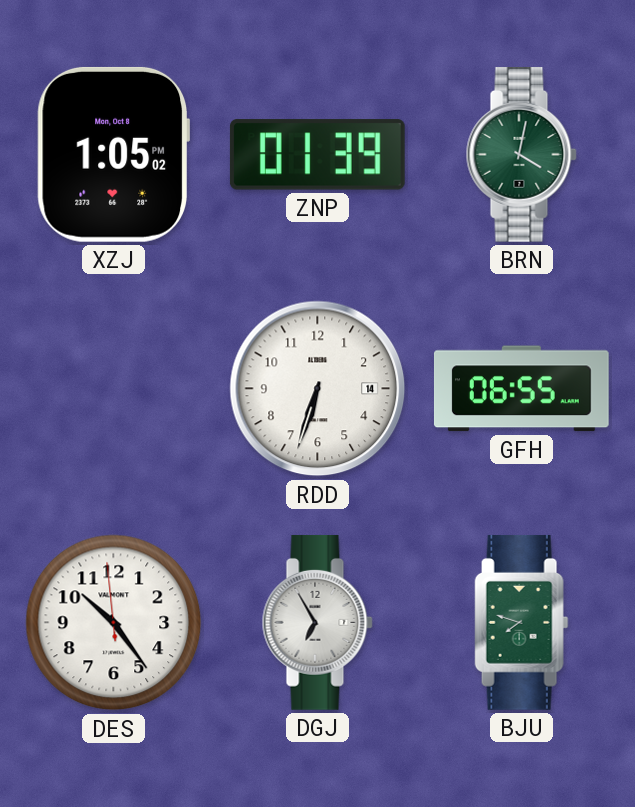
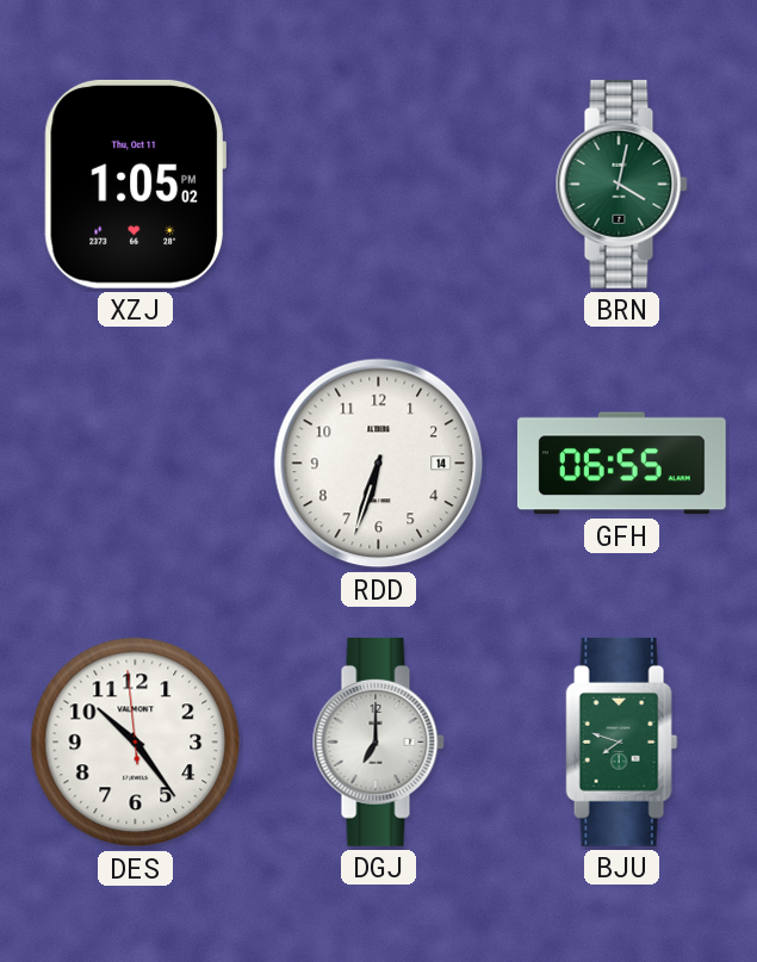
XZJ date: Mon, Oct 8 -> Thu, Oct 11
ZNP: 01:39 -> none
DGJ: 6:55 -> 7:00
